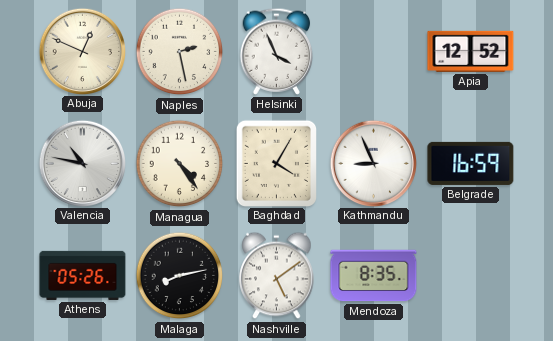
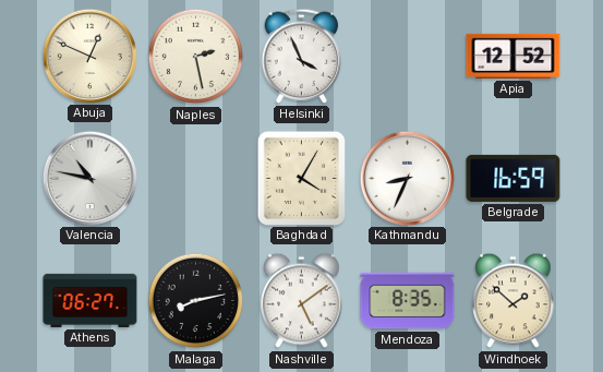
Managua: 4:24 -> none
Kathmandu: 8:56 -> 8:34
Athens: 05:26 -> 06:27
Windhoek: none -> 1:52
